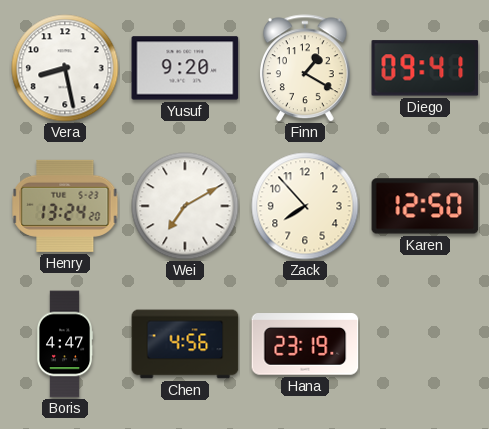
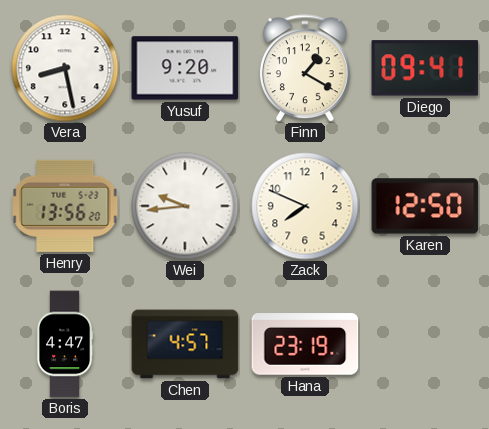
Henry: 13:24 -> 13:56
Wei: 7:10 -> 9:44
Zack: 7:53 -> 7:49
Chen: 4:56 -> 4:57
